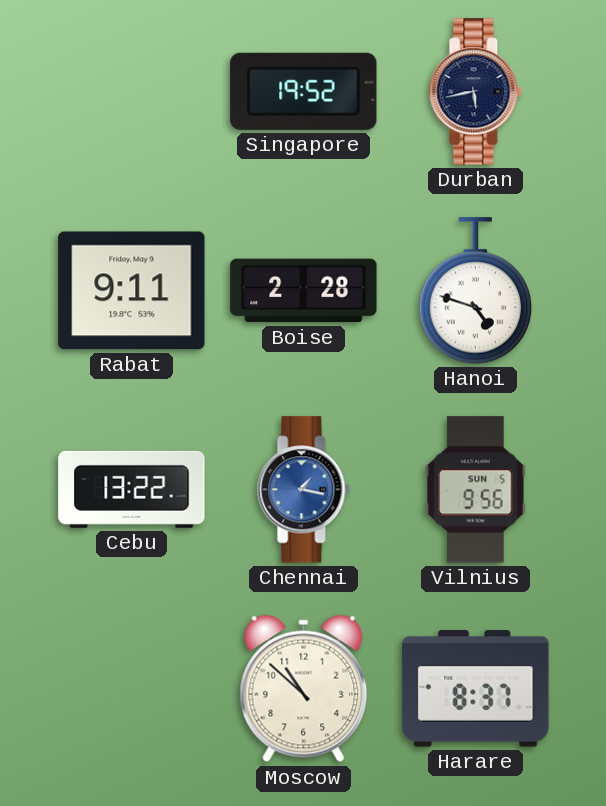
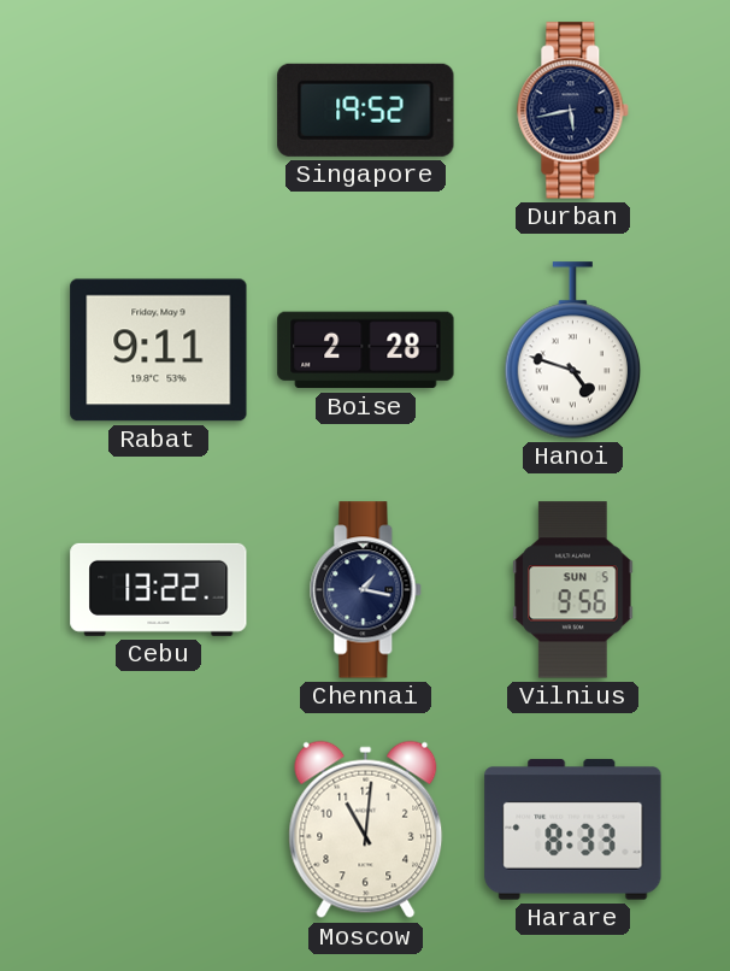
Chennai dial: blue -> navy
Moscow: 10:52 -> 11:01
Harare: 8:37 -> 8:33
